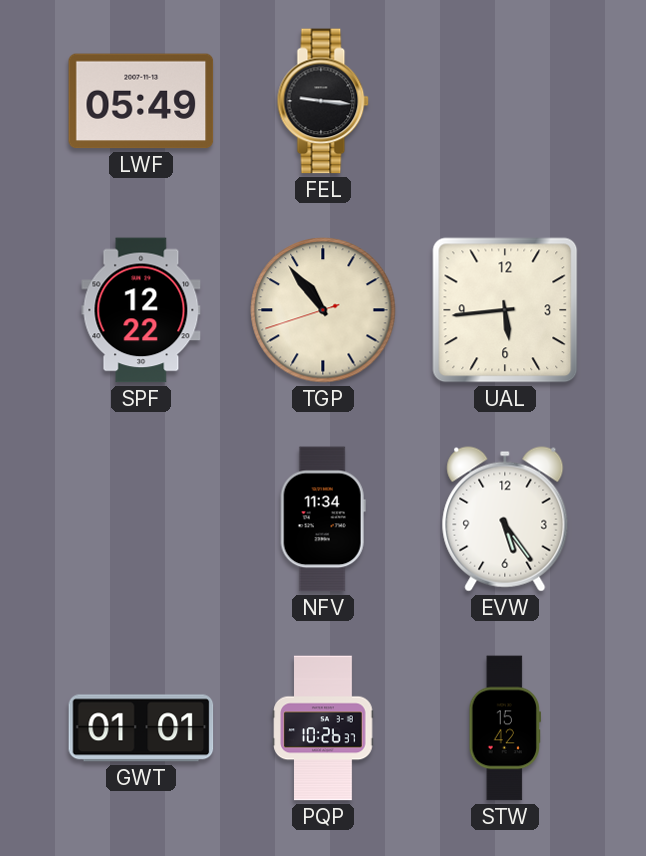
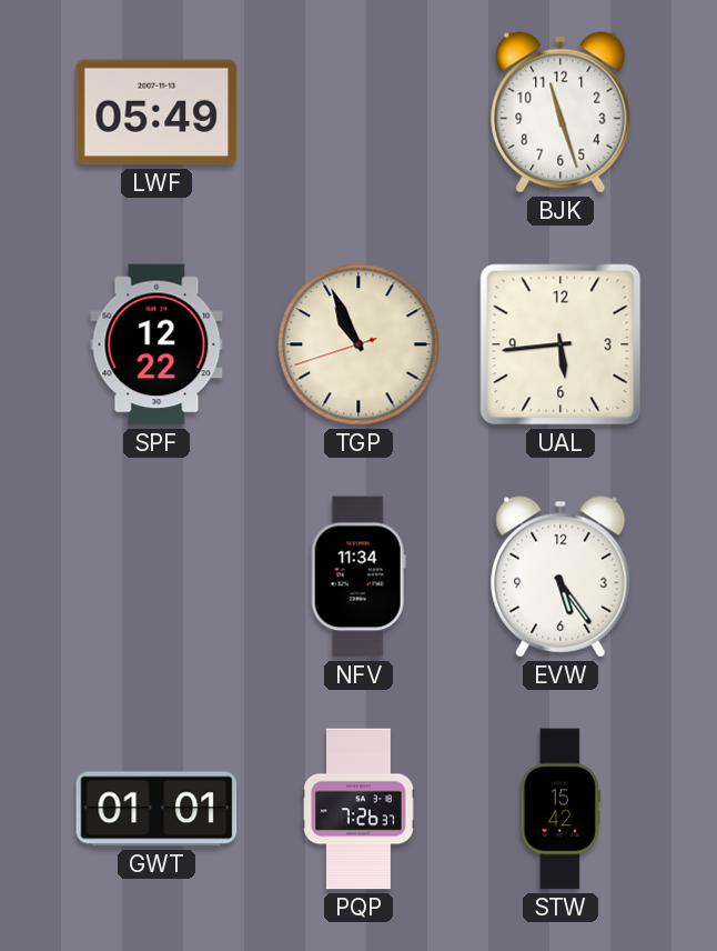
FEL: 9:16 -> none
BJK: none -> 11:27
TGP: 10:53 -> 10:55
PQP: 10:26 -> 7:26
